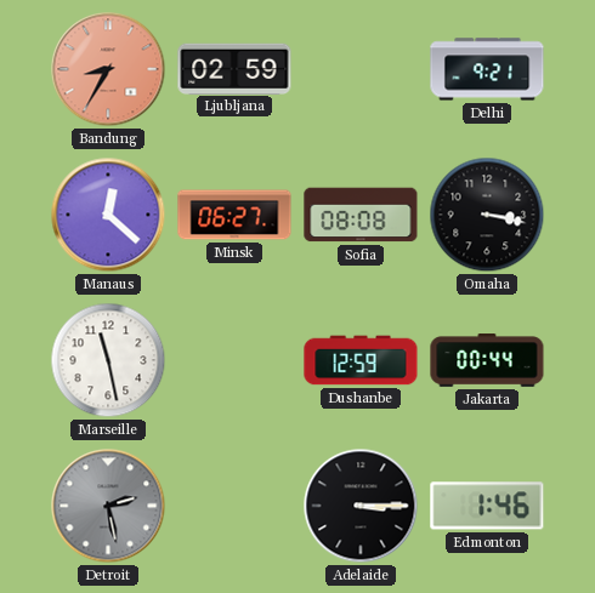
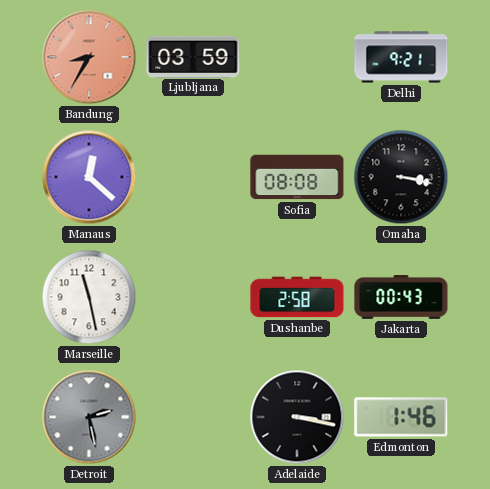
Ljubljana: 02:59 -> 03:59
Minsk: 06:27 -> none
Dushanbe: 12:59 -> 2:58
Jakarta: 00:44 -> 00:43
Adelaide: 3:15 -> 3:17
